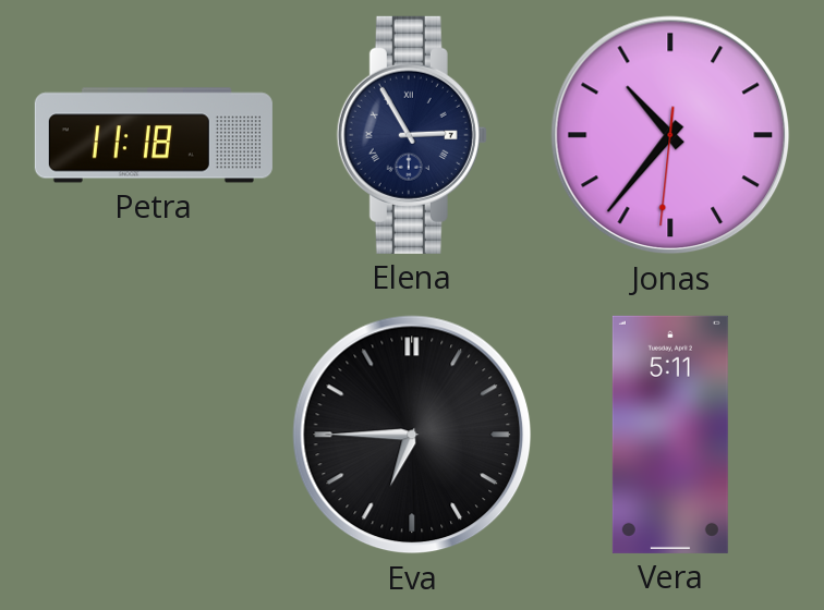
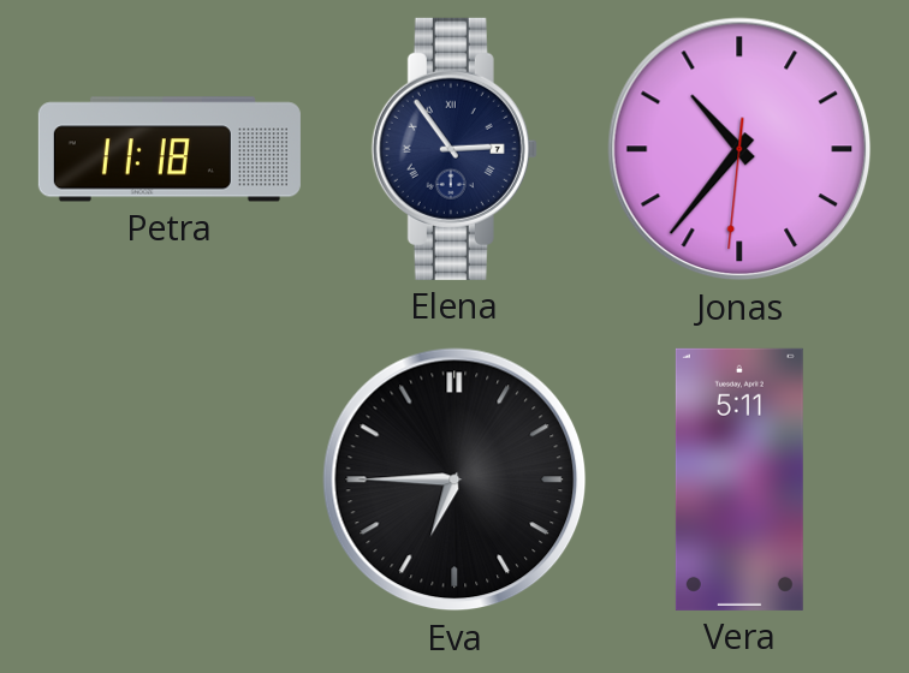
Elena: 2:55 -> 2:54
